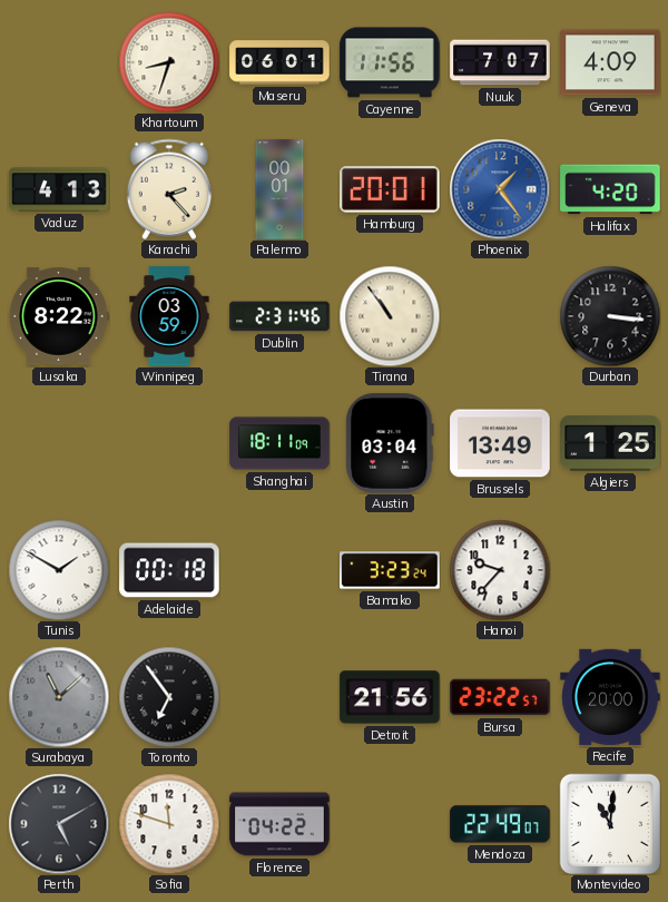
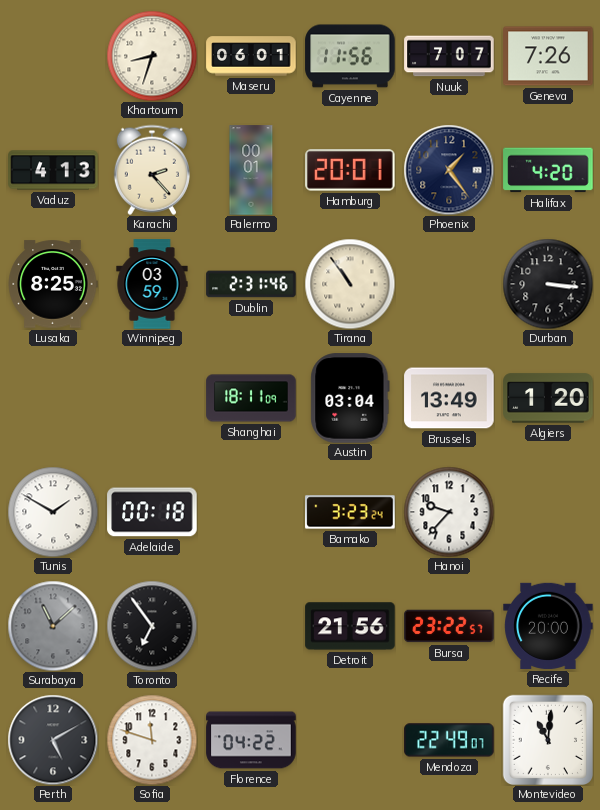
Geneva: 4:09 -> 7:26
Phoenix dial: blue -> navy
Lusaka: 8:22 -> 8:25
Algiers: 1:25 -> 1:20
